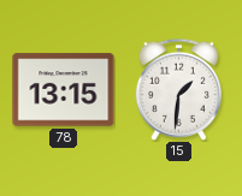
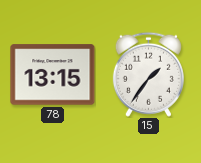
15: 1:31 -> 1:36
